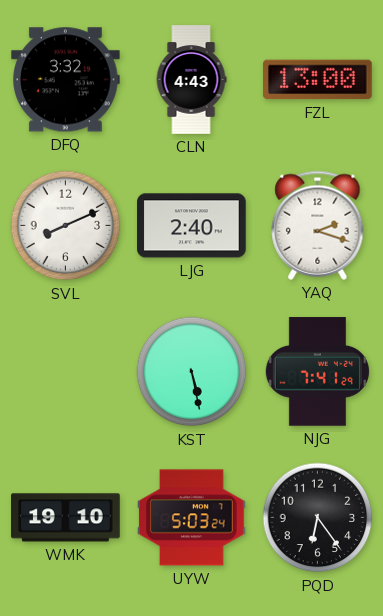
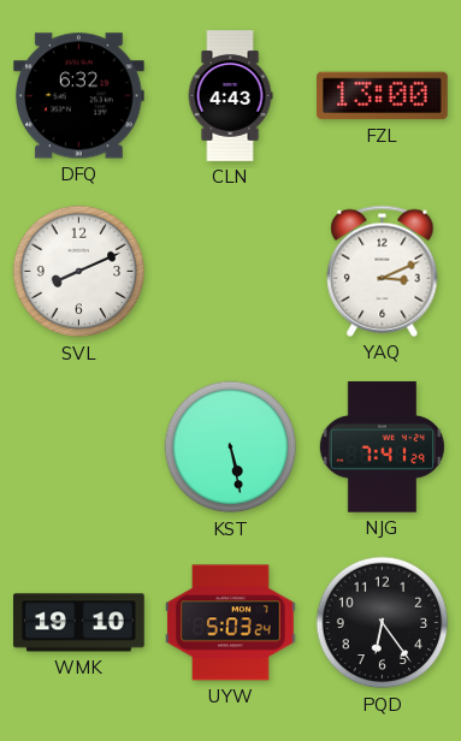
DFQ: 3:32 -> 6:32
LJG: 2:40 -> none
YAQ: 2:18 -> 3:11
